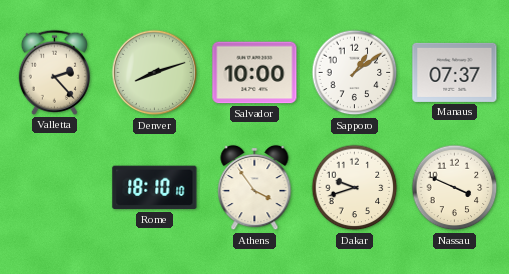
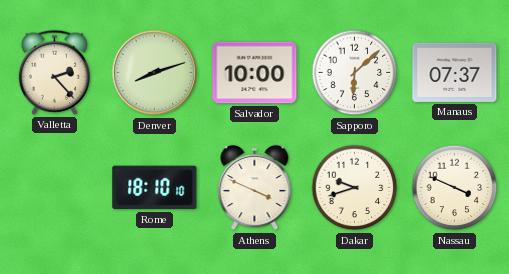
Sapporo: 1:09 -> 6:08
Athens: 3:54 -> 3:49
